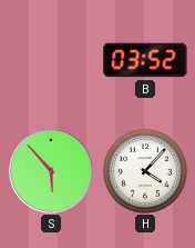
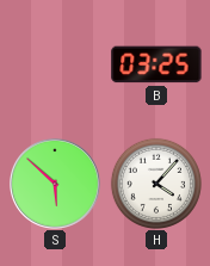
B: 03:52 -> 03:25
S: 5:53 -> 5:52
